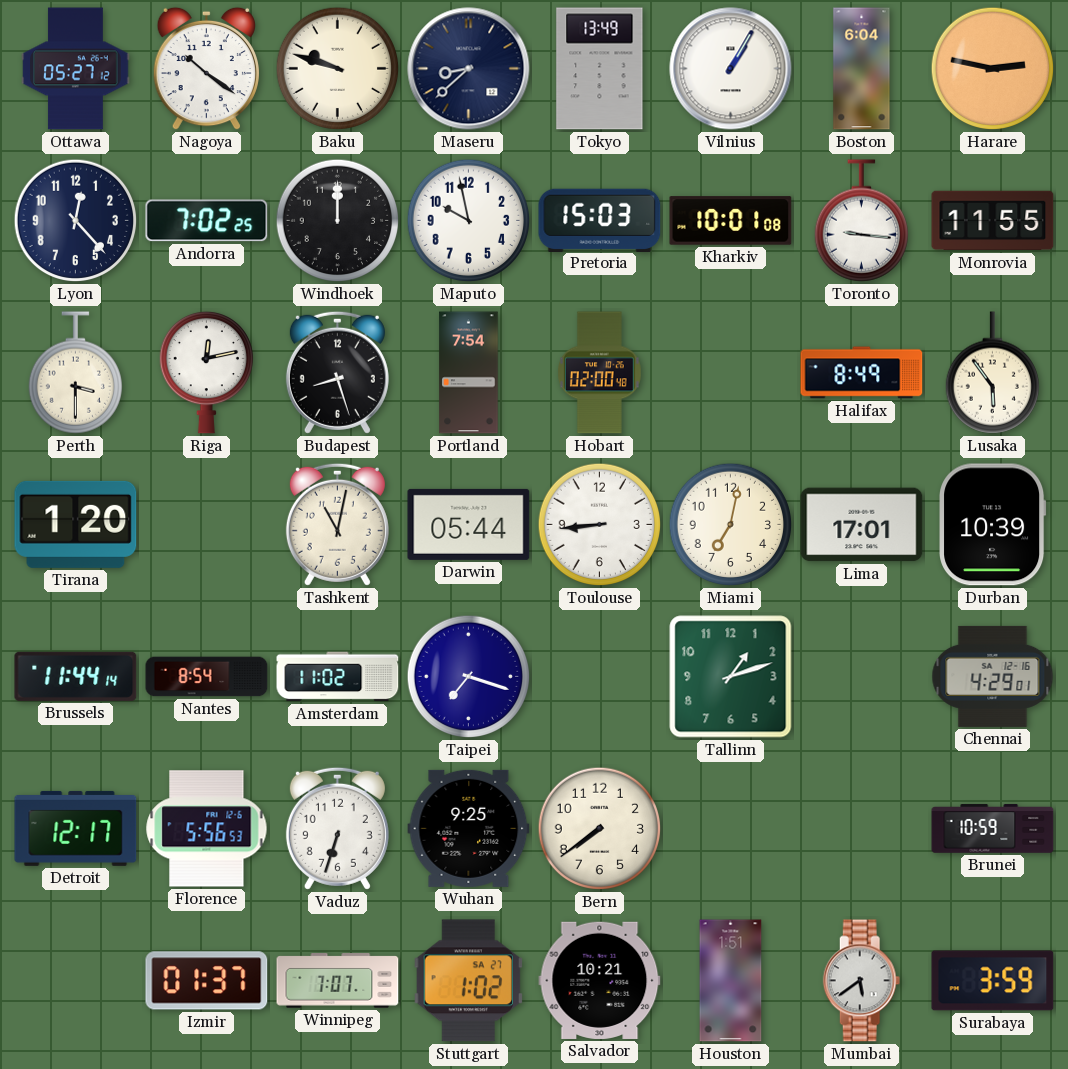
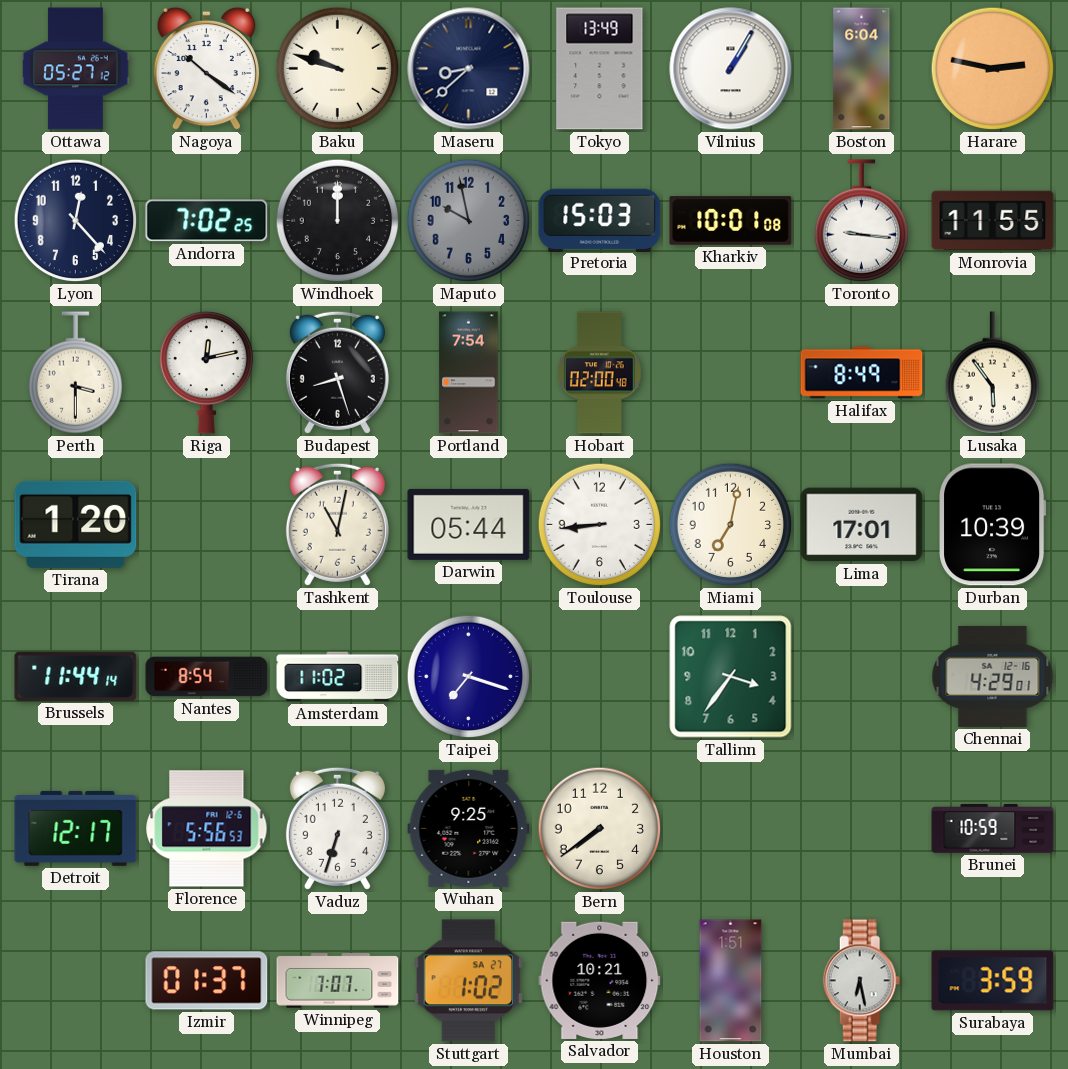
Maputo dial: white -> grey
Tallinn: 1:12 -> 3:36
Mumbai: 5:39 -> 6:28
